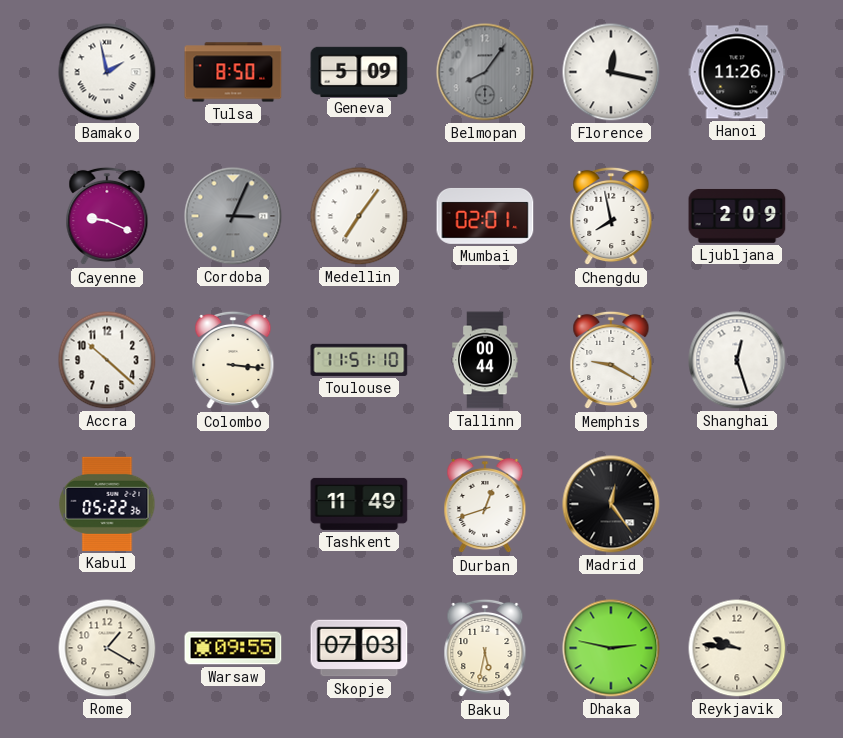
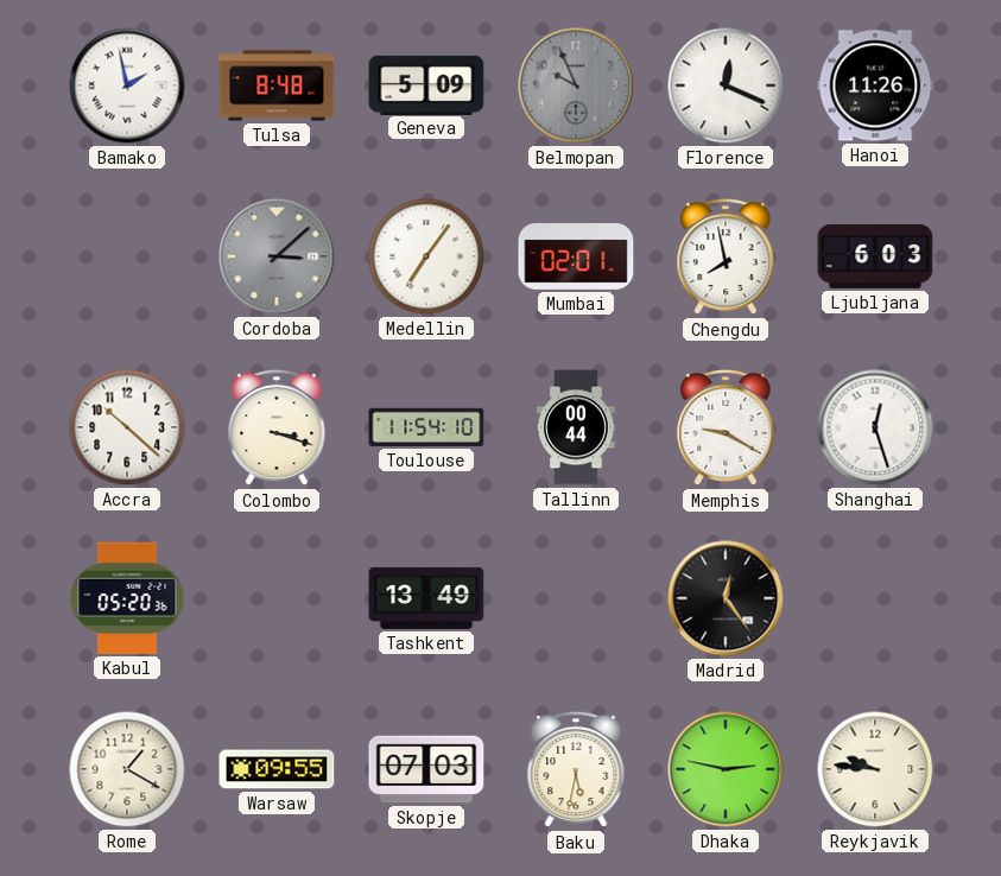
Tulsa: 8:50 -> 8:48
Belmopan: 8:06 -> 9:56
Florence: 12:17 -> 12:19
Cayenne: 9:19 -> none
Cordoba: 3:04 -> 3:08
Ljubljana: 2:09 -> 6:03
Colombo: 3:16 -> 3:18
Toulouse: 11:51 -> 11:54
Kabul: 05:22 -> 05:20
Tashkent: 11:49 -> 13:49
Durban: 12:42 -> none
